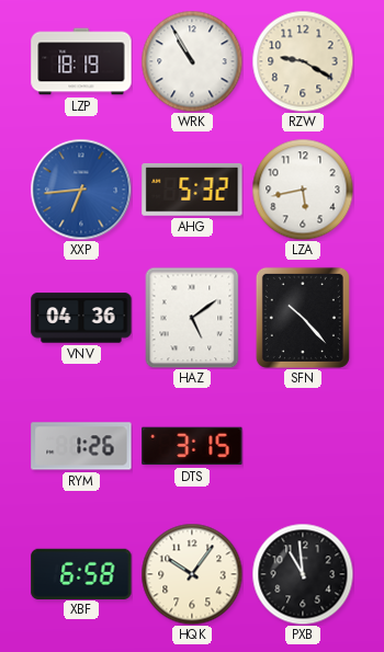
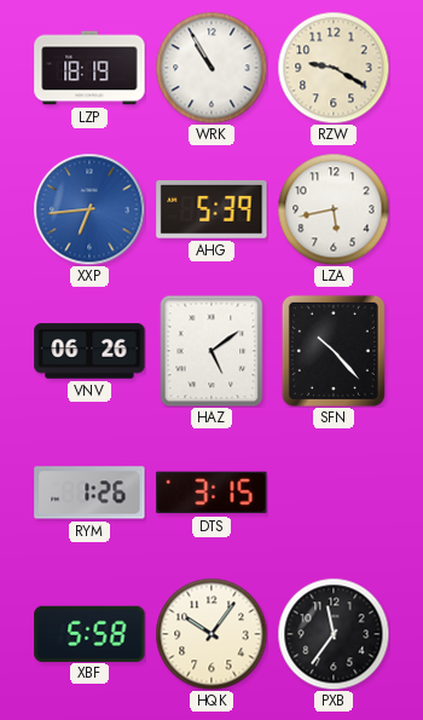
AHG: 5:32 -> 5:39
VNV: 04:36 -> 06:26
XBF: 6:58 -> 5:58
PXB: 10:59 -> 11:36
